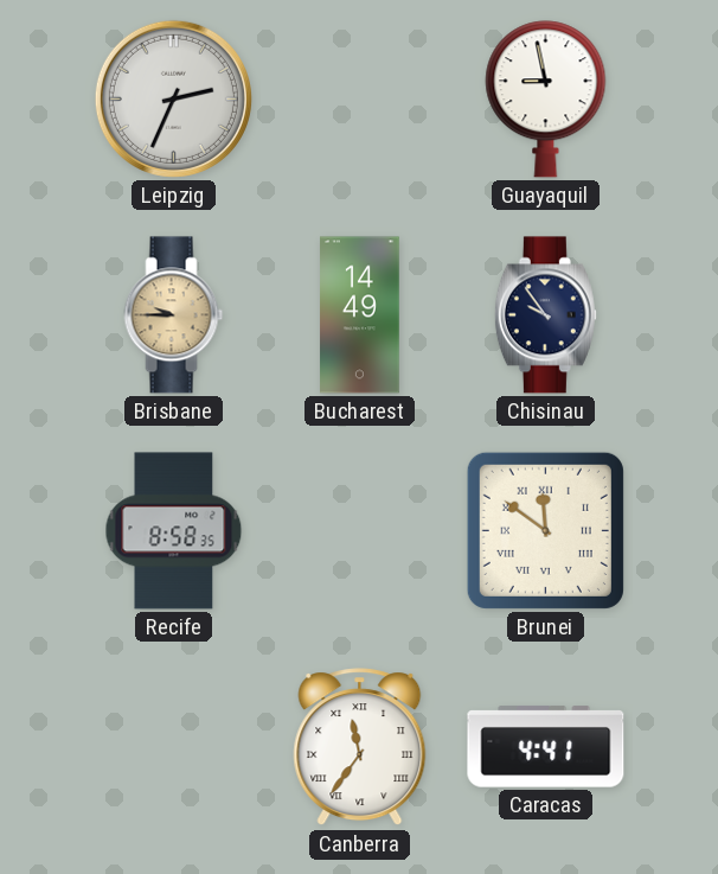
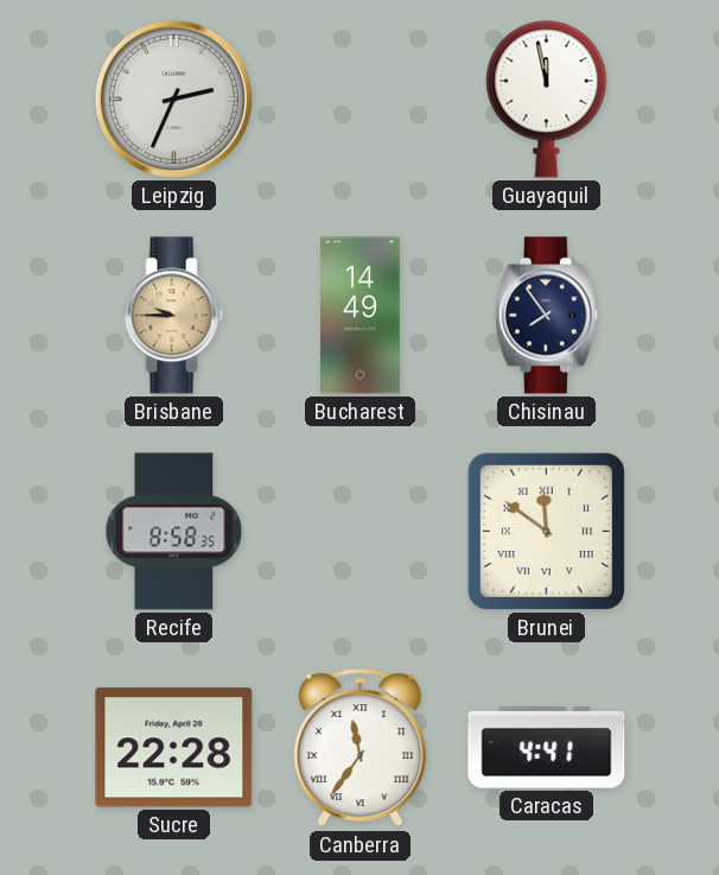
Guayaquil: 8:58 -> 11:58
Chisinau: 9:54 -> 7:54
Sucre: none -> 22:28
